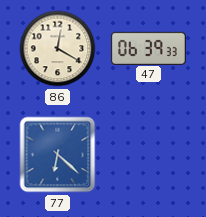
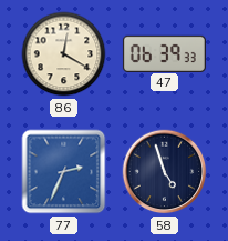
77: 6:22 -> 2:34
58: none -> 4:57
